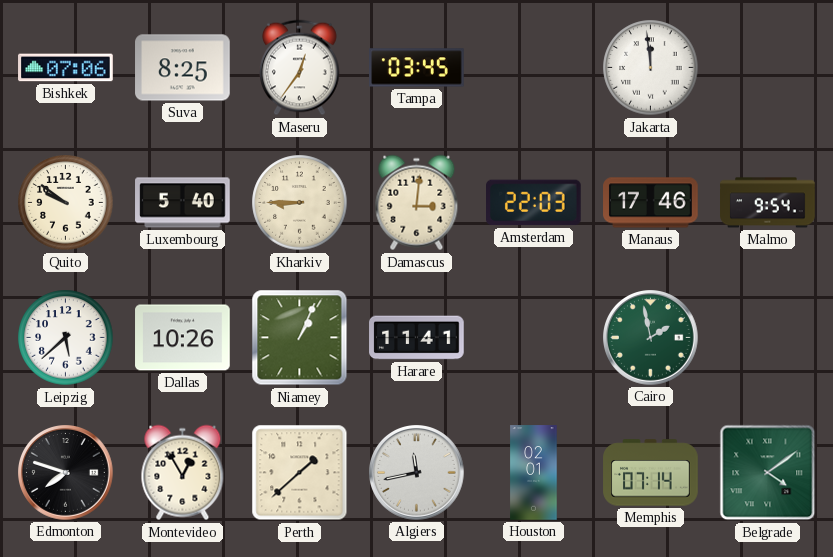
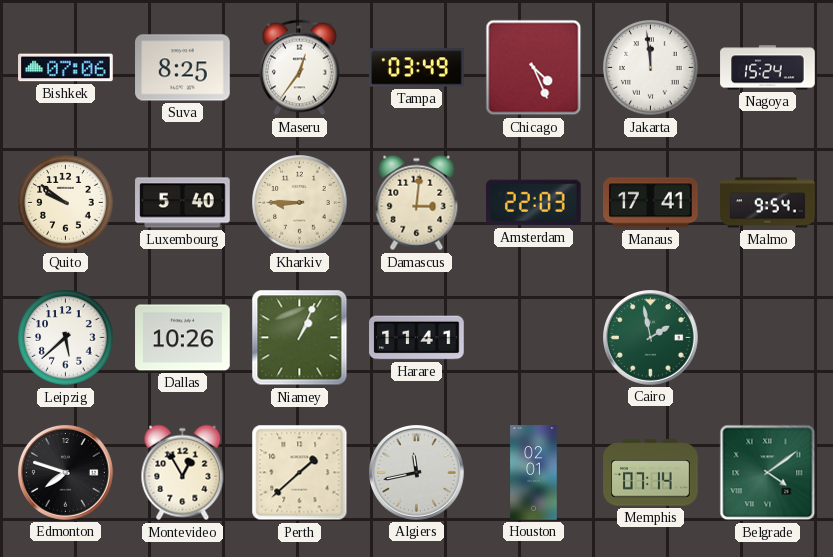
Tampa: 03:45 -> 03:49
Chicago: none -> 4:26
Nagoya: none -> 15:24
Manaus: 17:46 -> 17:41
